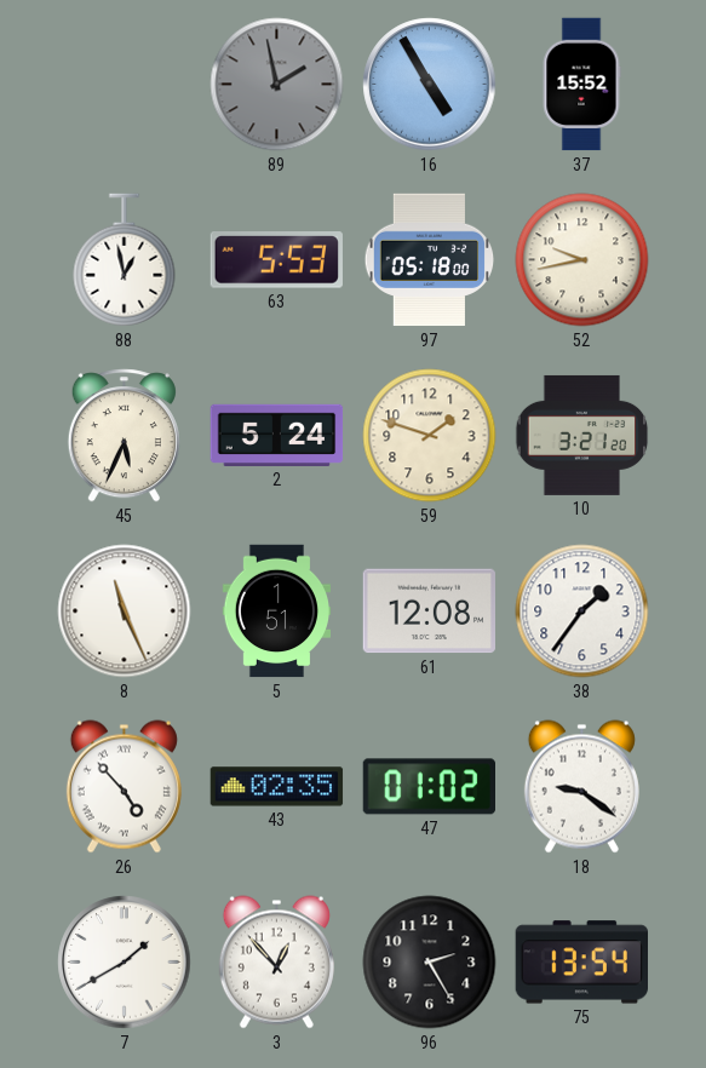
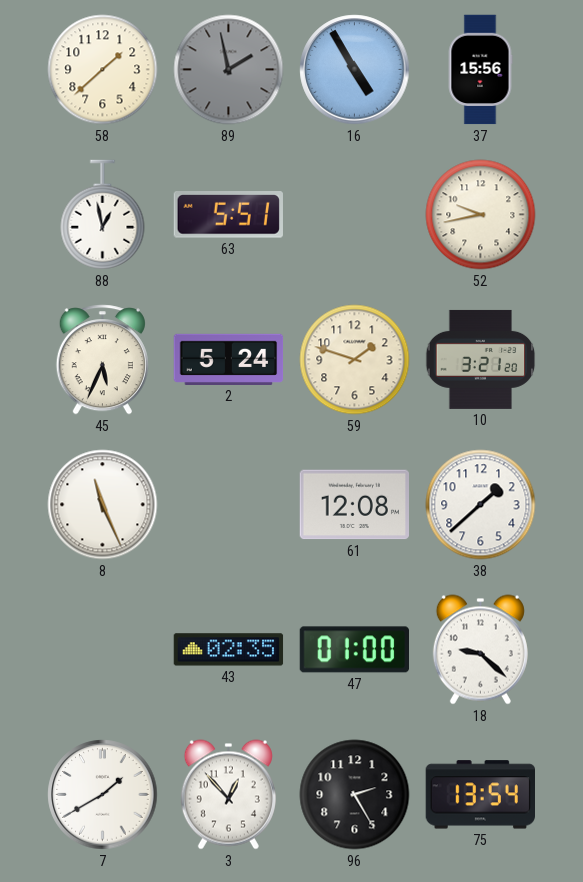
58: none -> 1:38
37: 15:52 -> 15:56
63: 5:53 -> 5:51
97: 05:18 -> none
5: 1:51 -> none
38: 1:36 -> 1:38
26: 4:53 -> none
47: 01:02 -> 01:00
18: 9:21 -> 9:22
